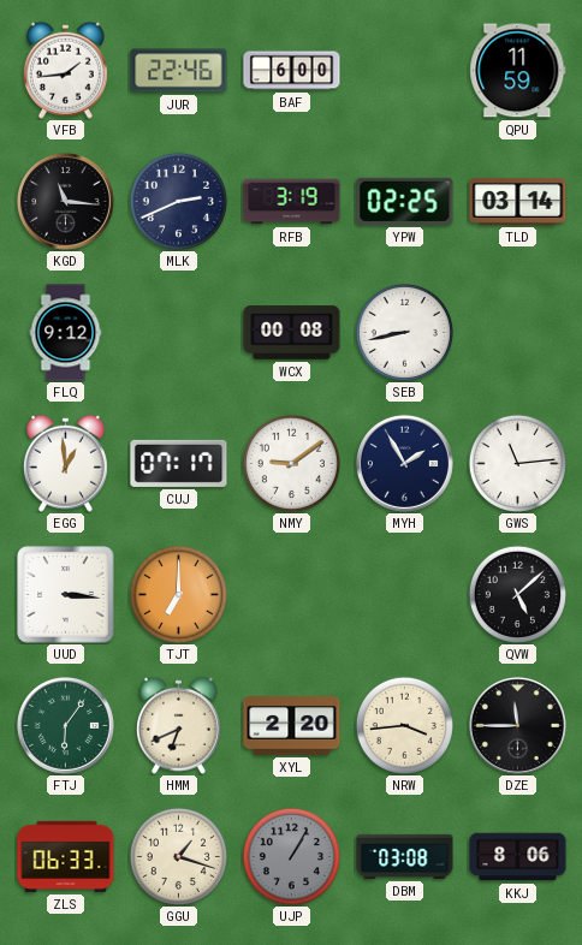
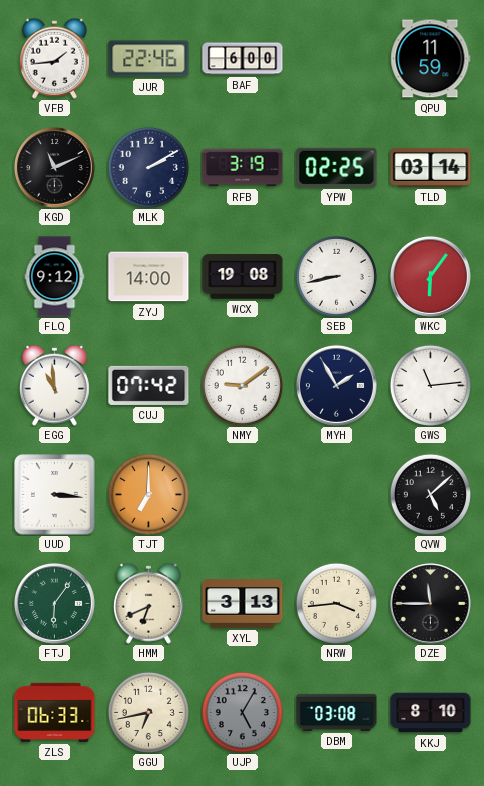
KGD: 11:16 -> 11:11
MLK: 2:41 -> 2:10
ZYJ: none -> 14:00
WCX: 00:08 -> 19:08
WKC: none -> 6:06
EGG: 12:59 -> 10:59
CUJ: 07:17 -> 07:42
XYL: 2:20 -> 3:13
GGU: 1:18 -> 6:43
UJP: 1:05 -> 5:05
KKJ: 8:06 -> 8:10
